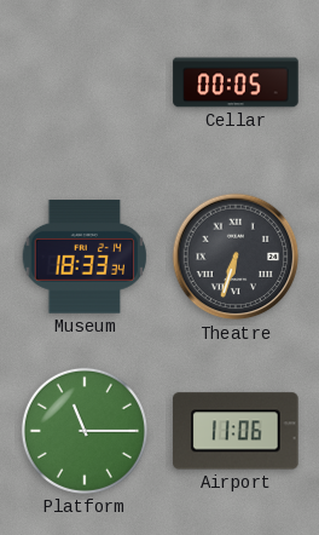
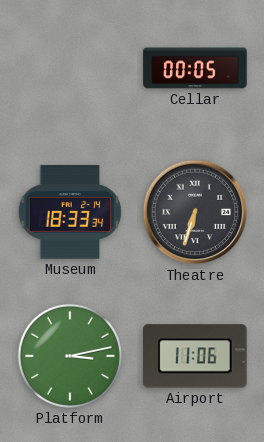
Platform: 11:15 -> 3:13
